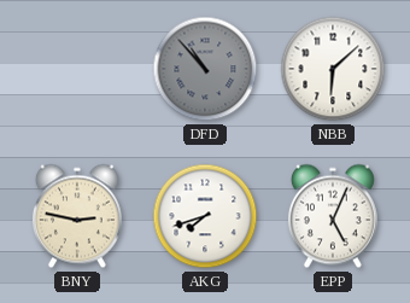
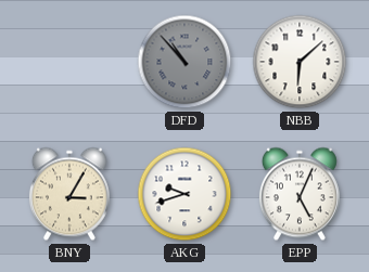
BNY: 2:47 -> 3:05
AKG: 7:42 -> 9:42
